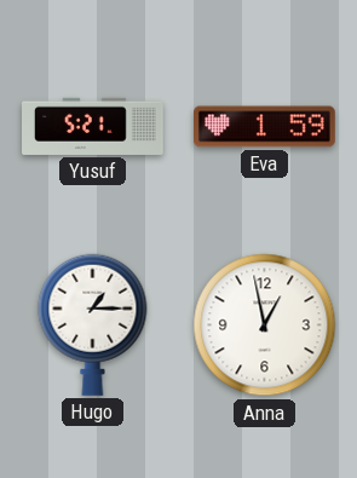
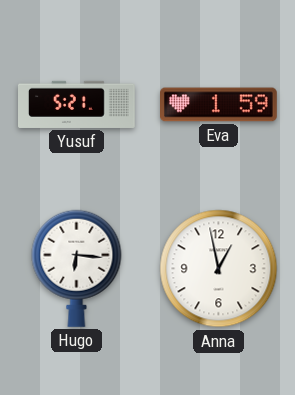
Hugo: 1:15 -> 6:16
